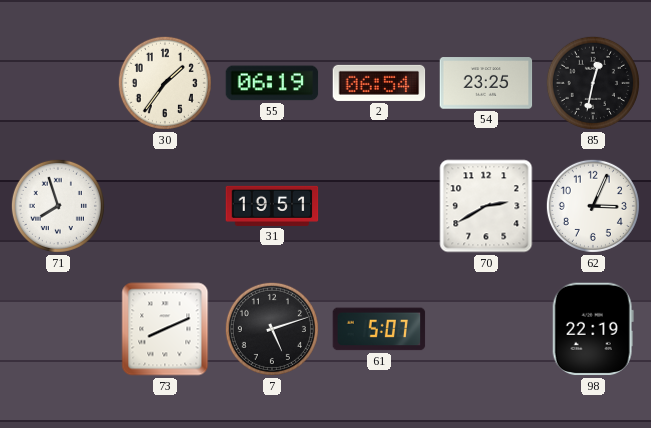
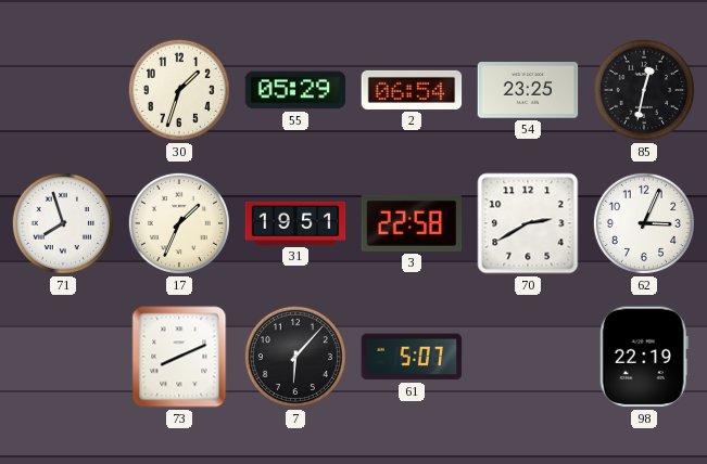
30: 1:36 -> 1:33
55: 06:19 -> 05:29
17: none -> 1:34
3: none -> 22:58
7: 5:12 -> 6:07
